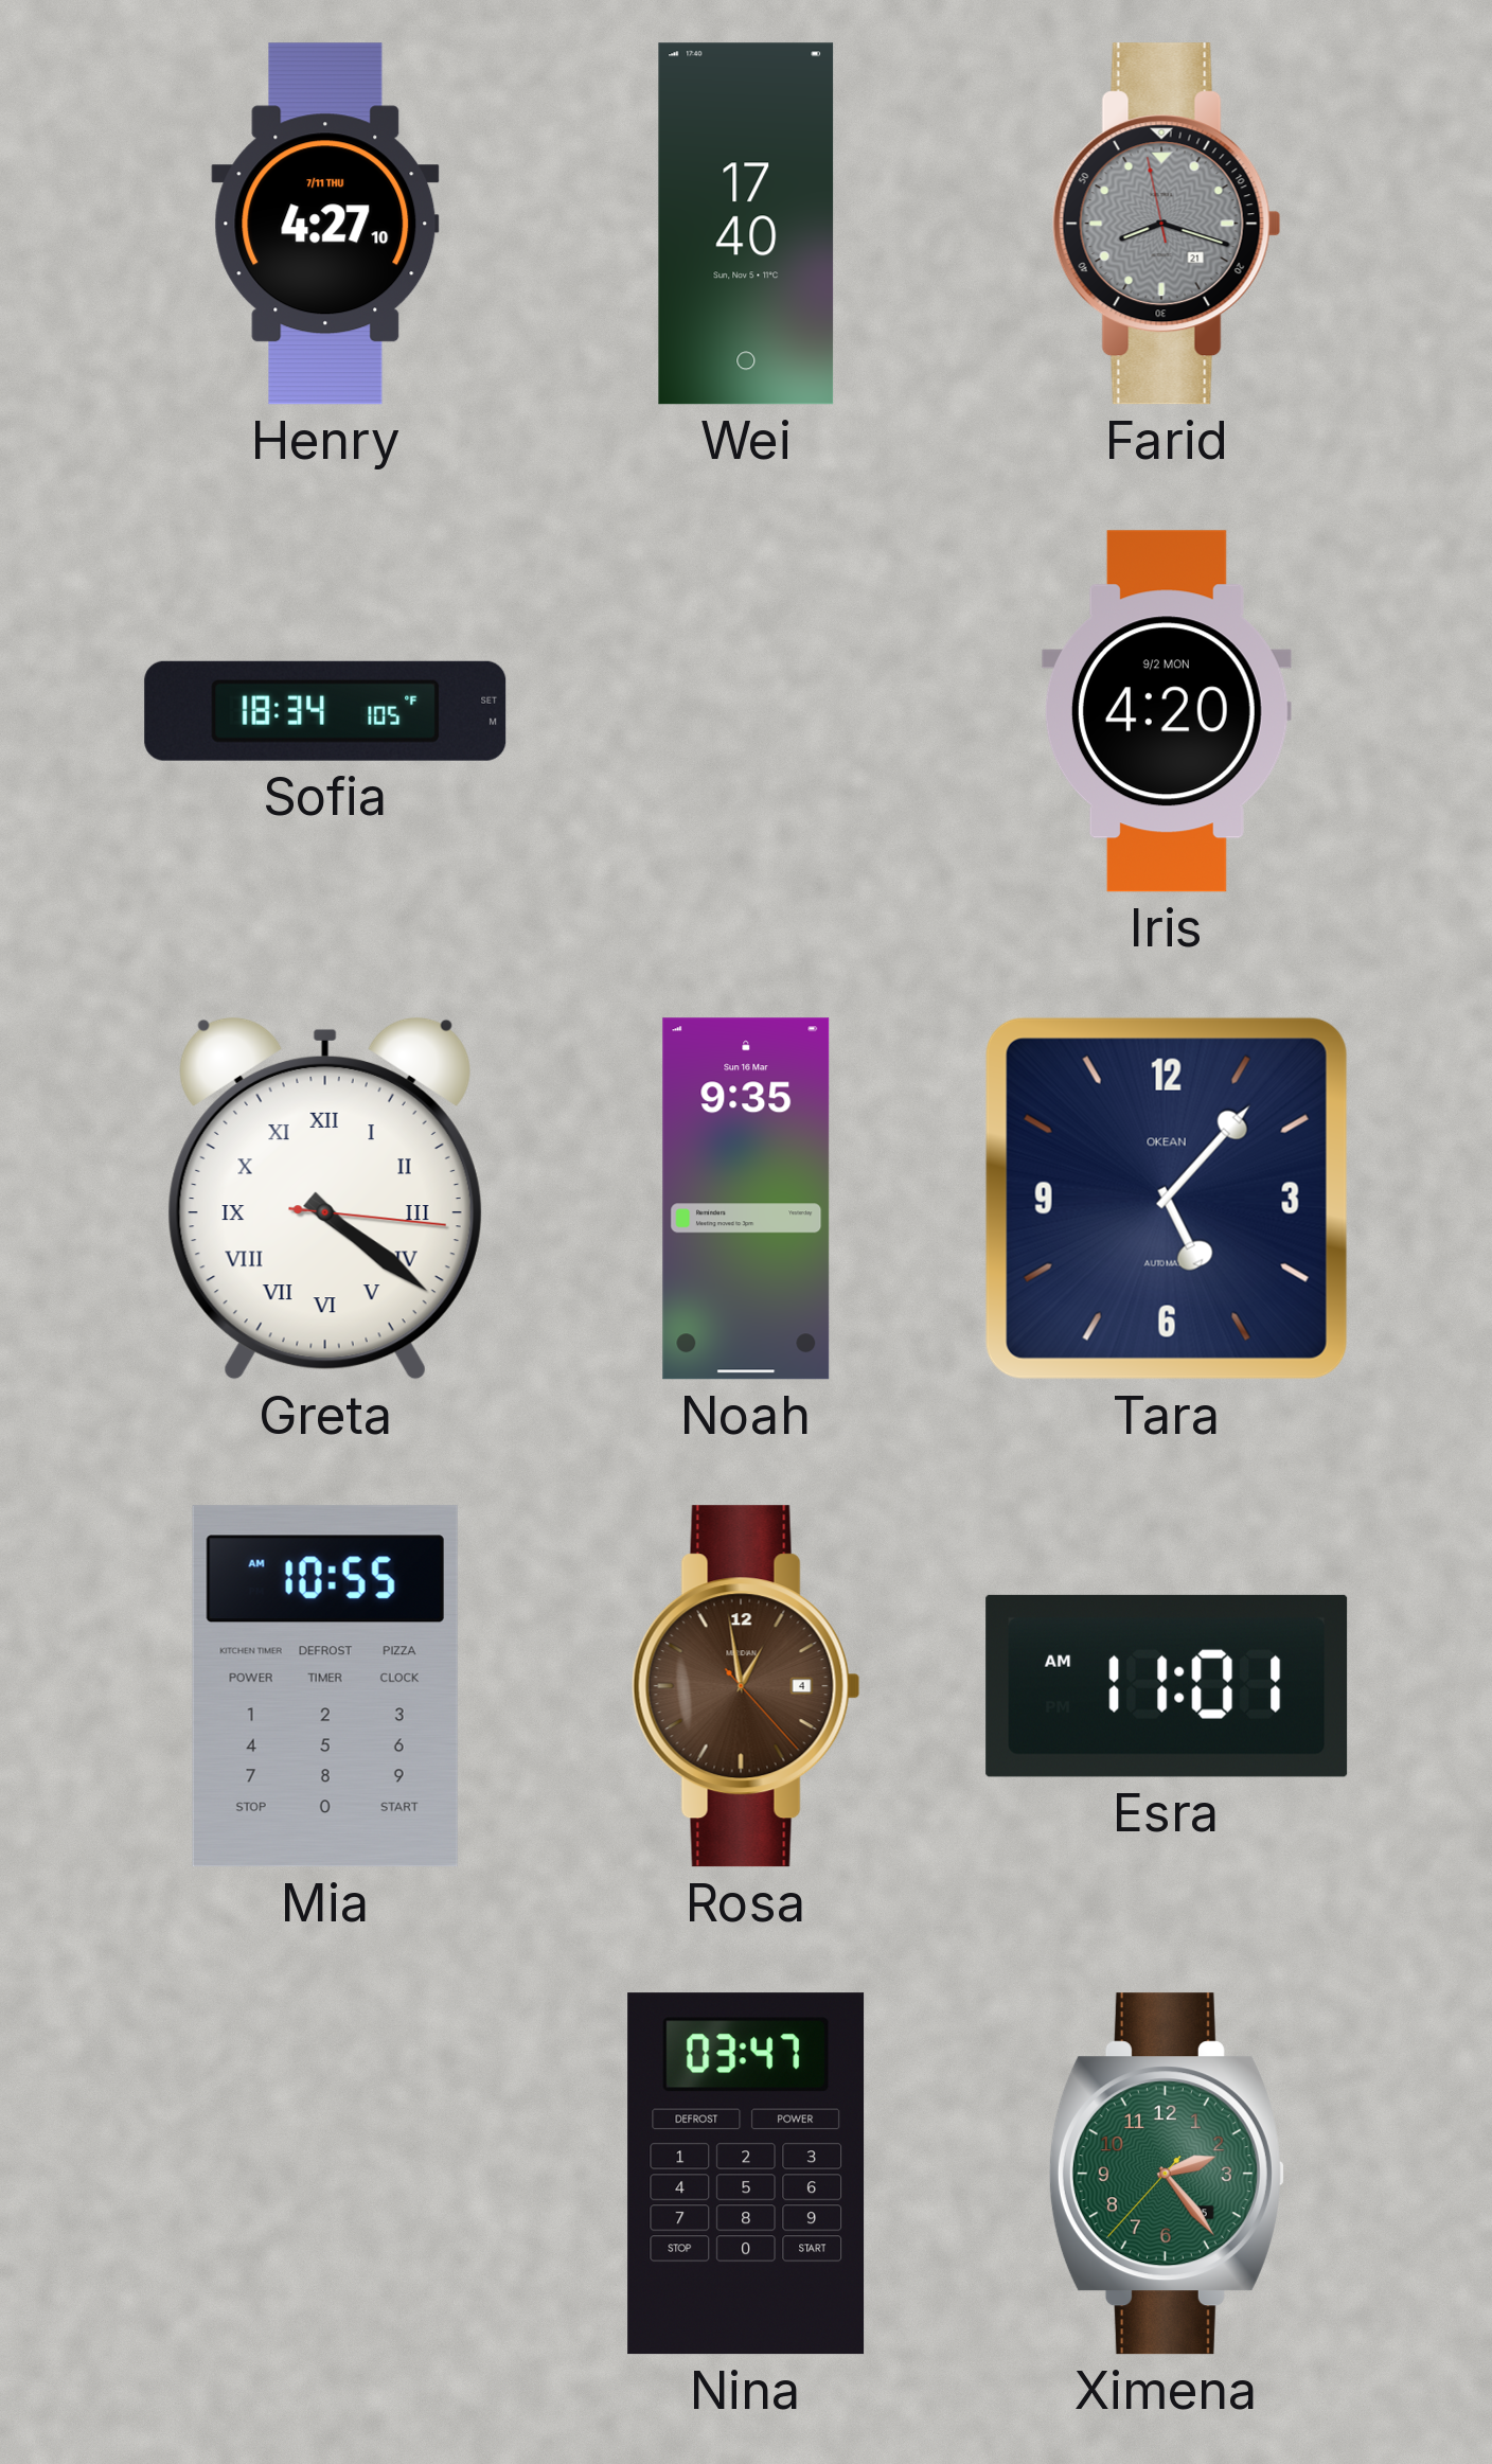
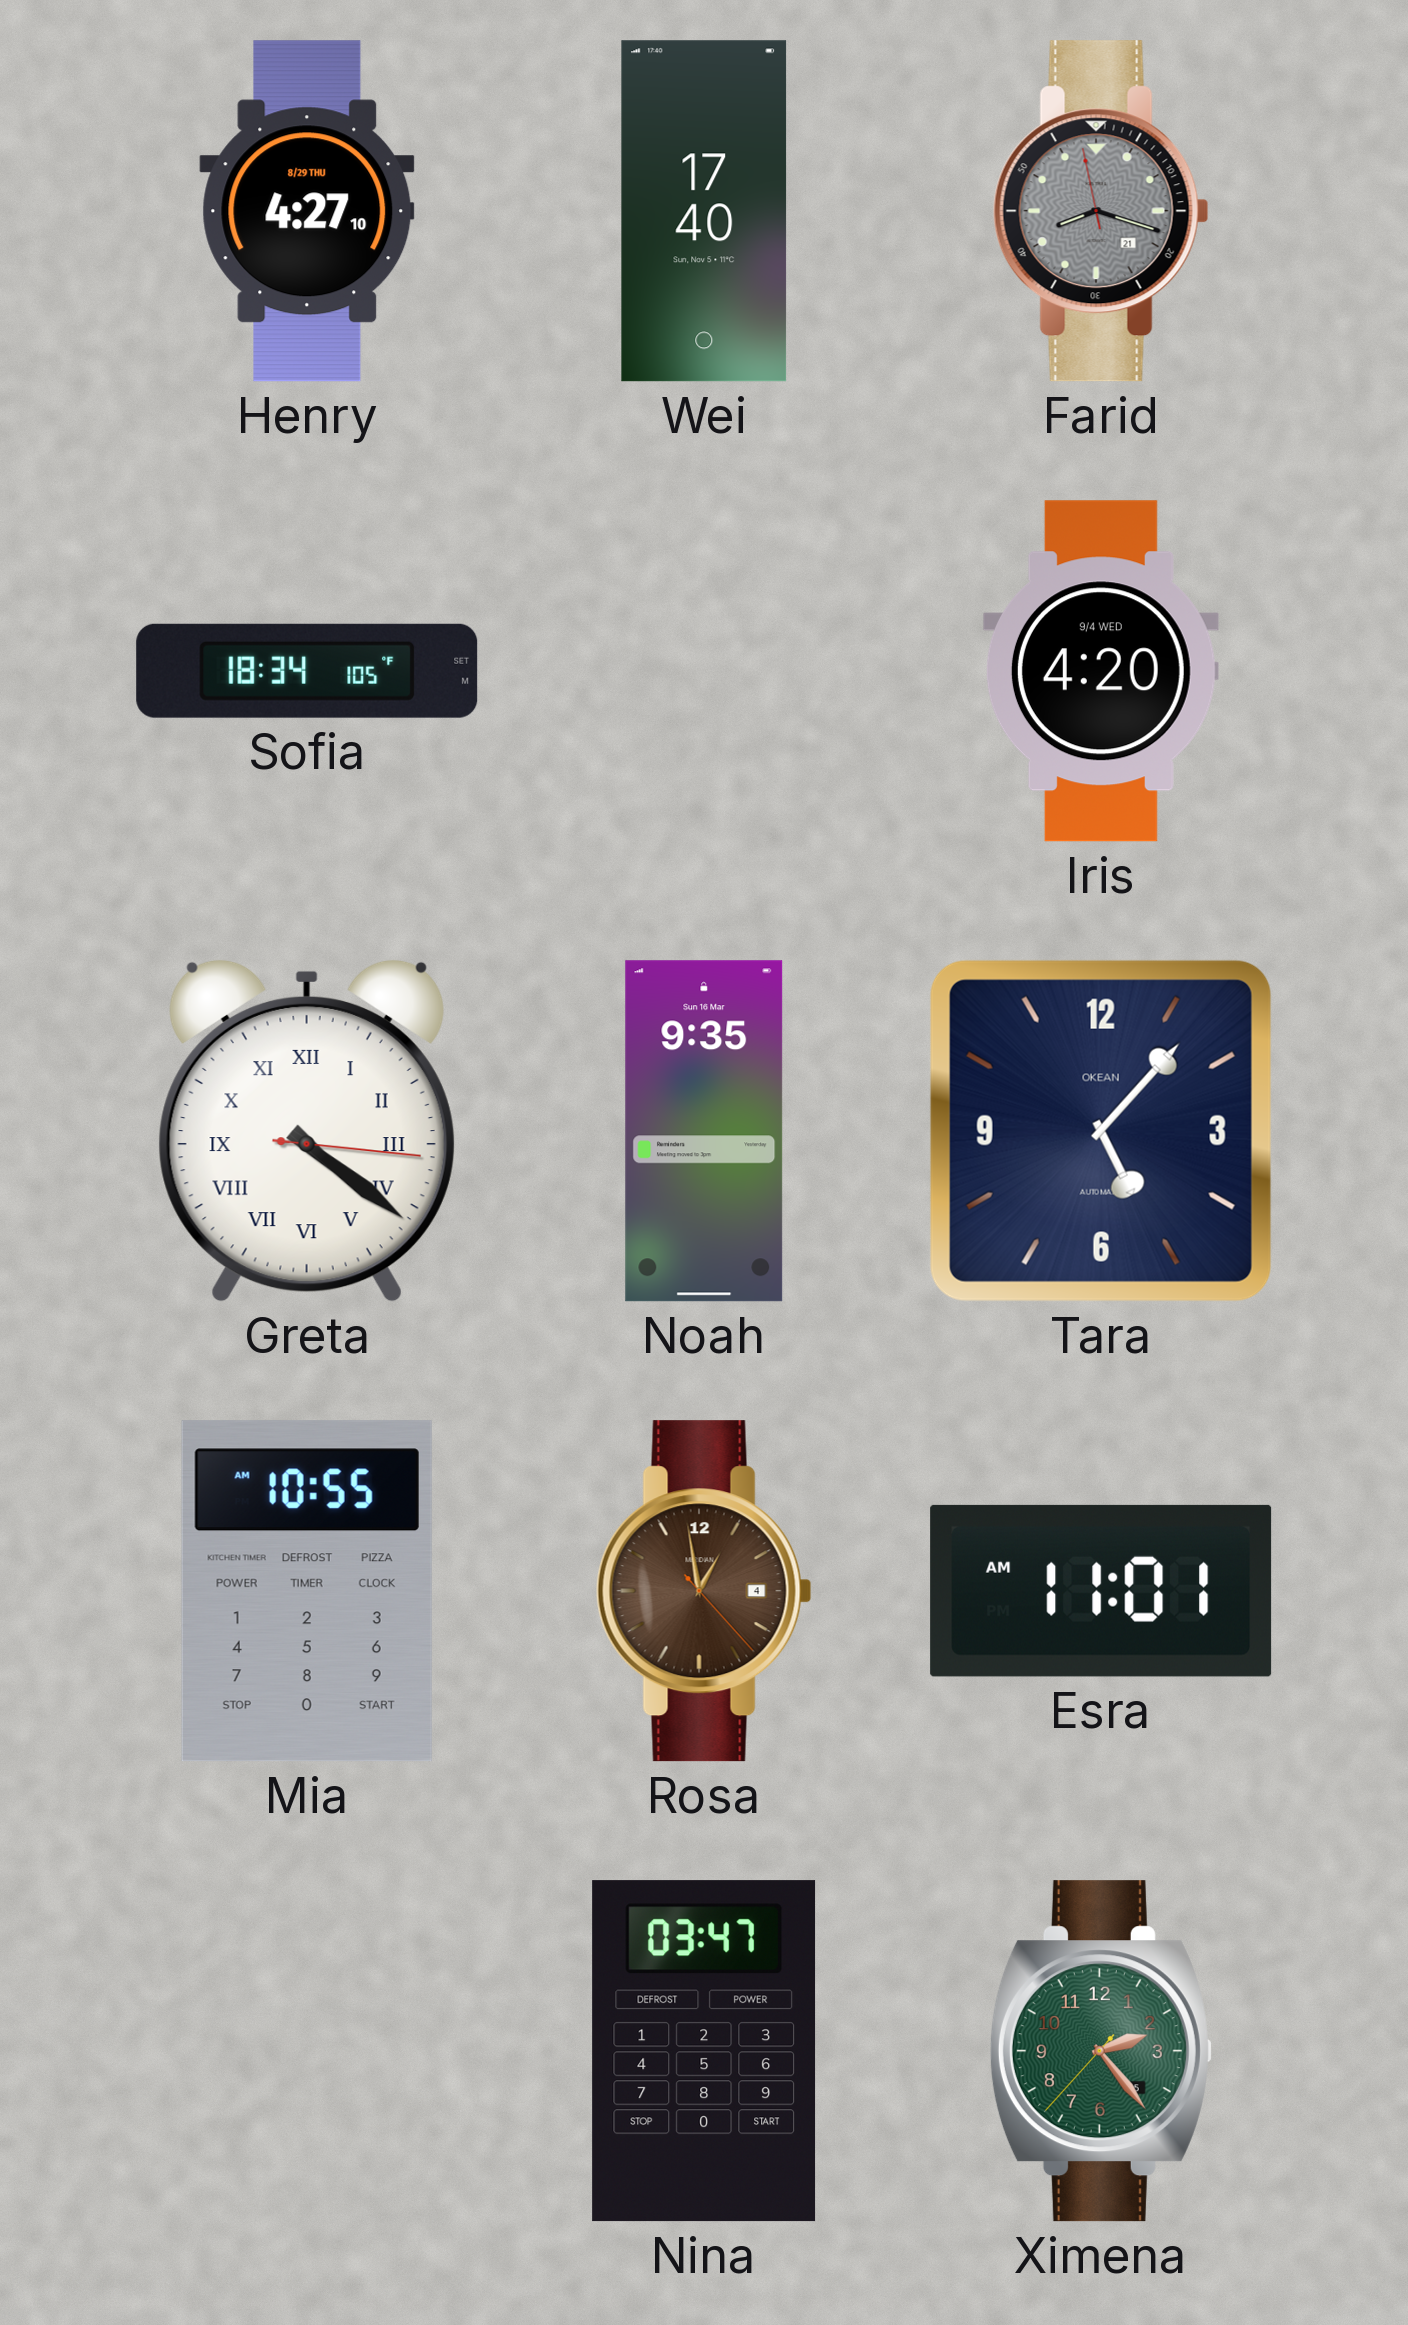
Henry date: 7/11 THU -> 8/29 THU
Iris date: 9/2 MON -> 9/4 WED
